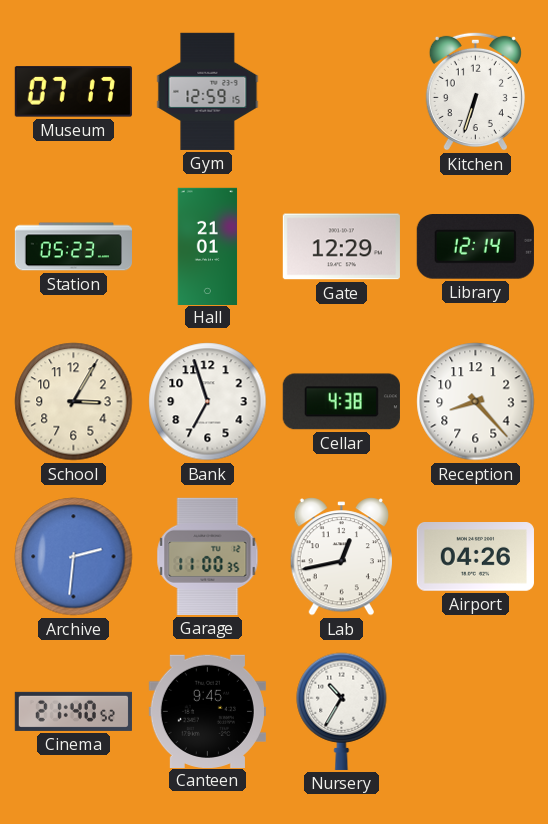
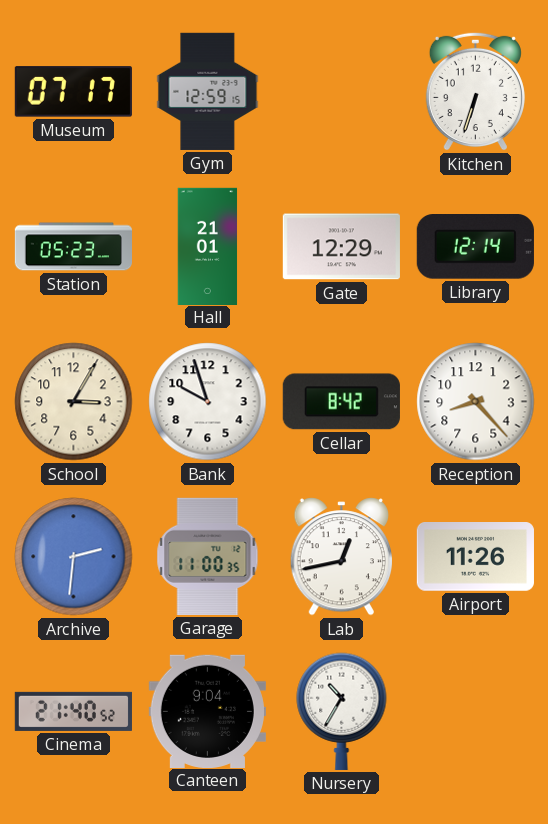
Bank: 6:57 -> 9:57
Cellar: 4:38 -> 8:42
Airport: 04:26 -> 11:26
Canteen: 9:45 -> 9:04
